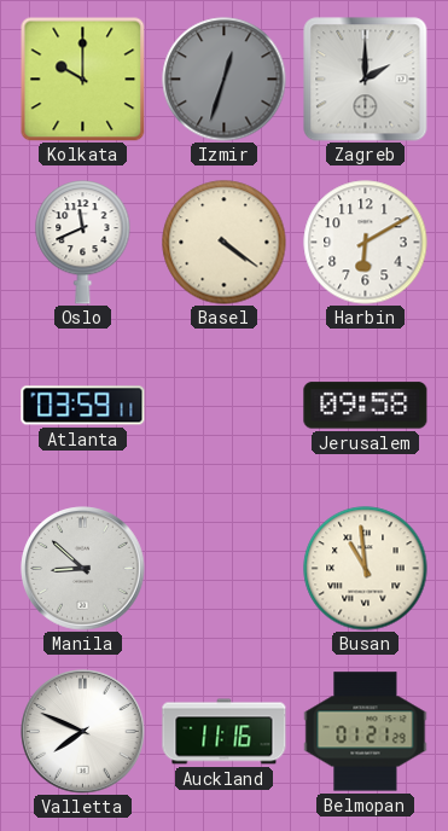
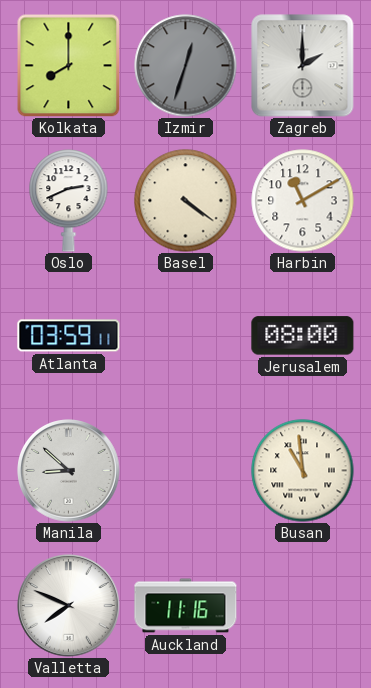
Kolkata: 10:00 -> 8:00
Oslo: 11:41 -> 2:41
Harbin: 6:10 -> 11:10
Jerusalem: 09:58 -> 08:00
Belmopan: 01:21 -> none
